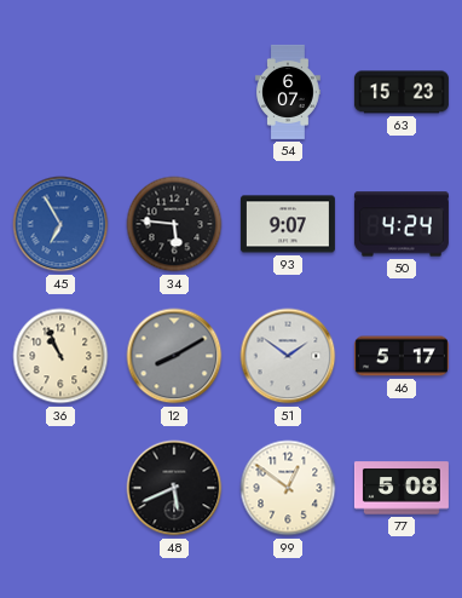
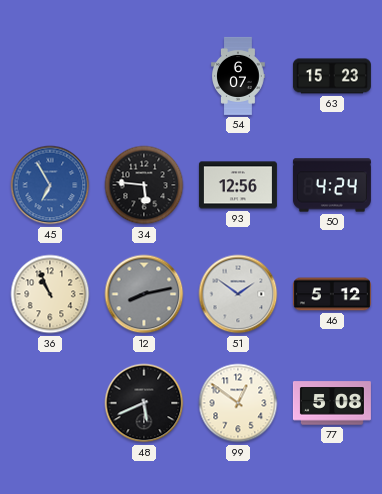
93: 9:07 -> 12:56
12: 8:10 -> 8:13
46: 5:17 -> 5:12
